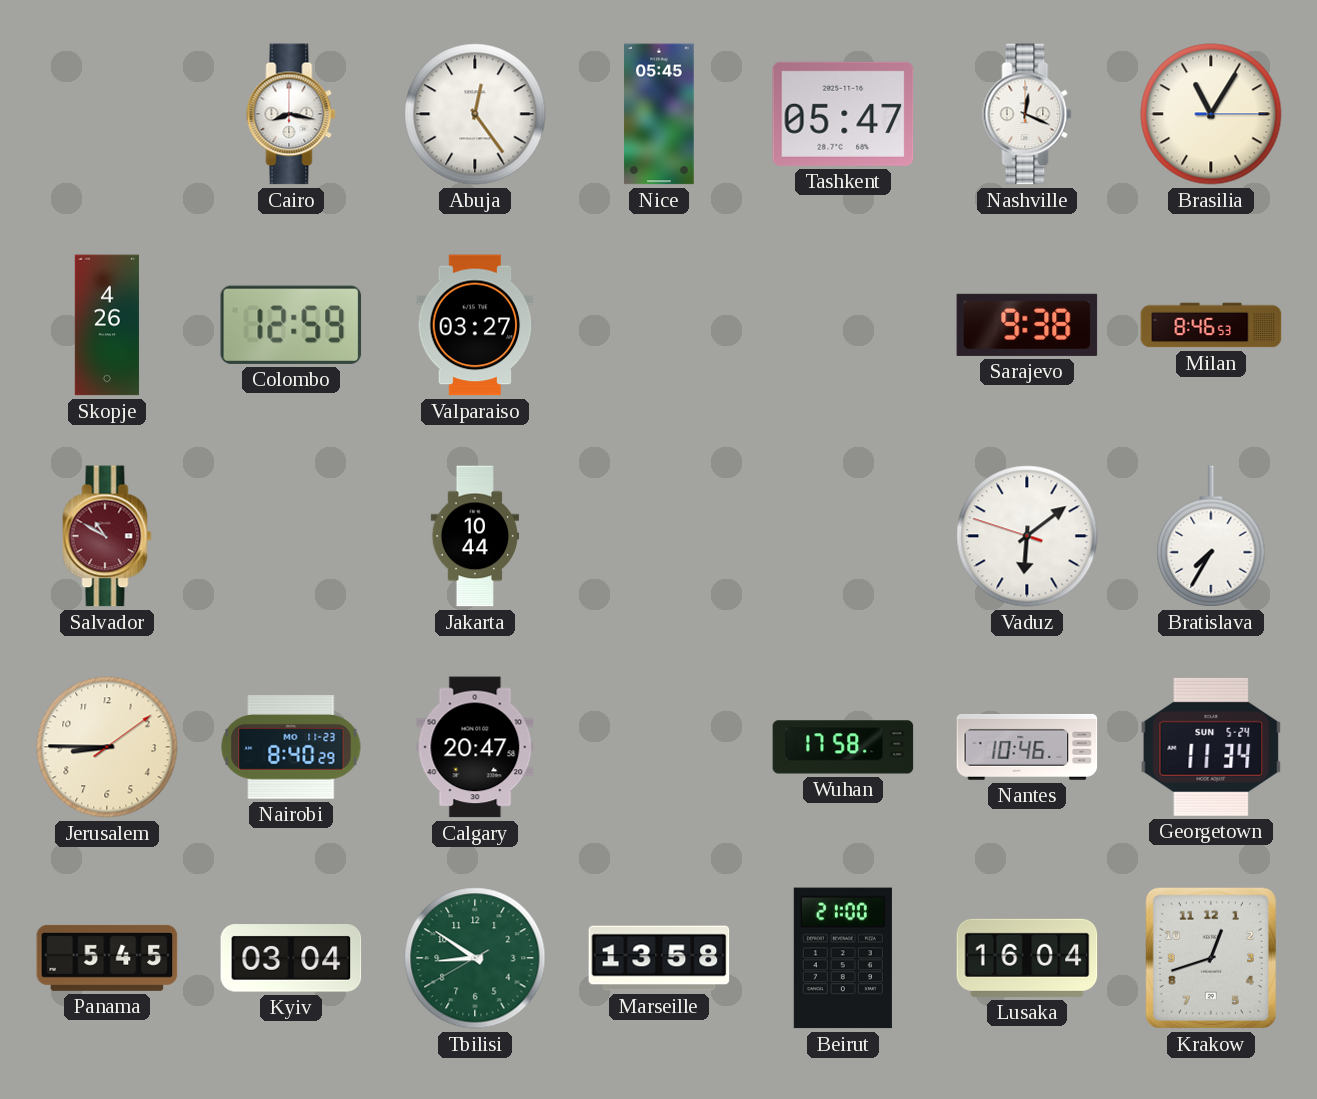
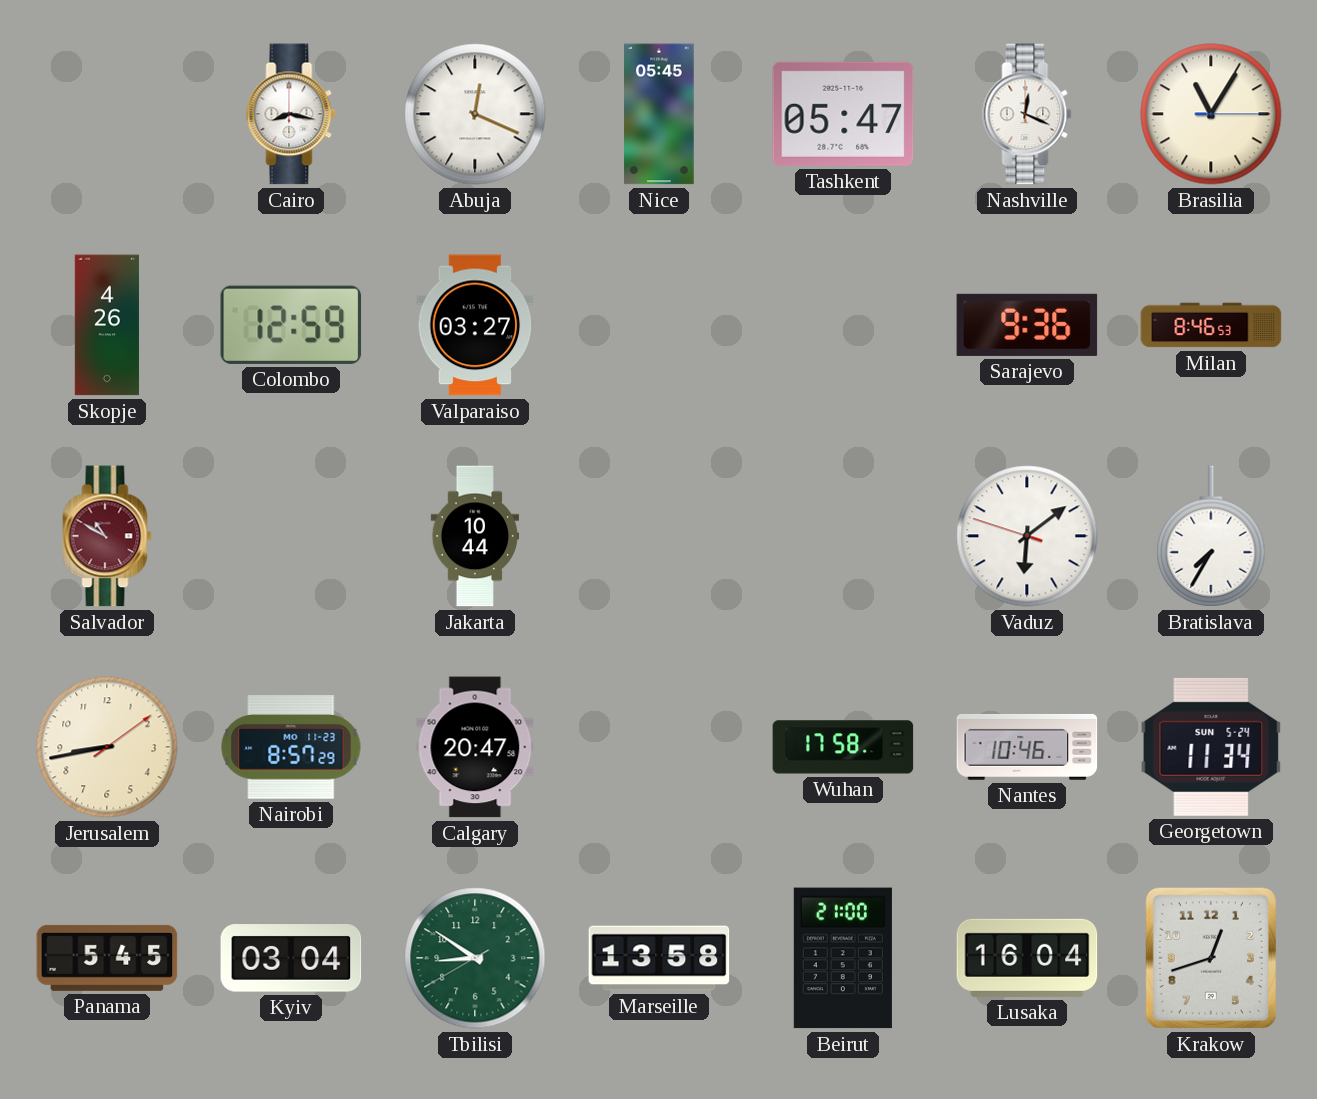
Abuja: 12:24 -> 12:19
Sarajevo: 9:38 -> 9:36
Jerusalem: 8:45 -> 8:43
Nairobi: 8:40 -> 8:57
